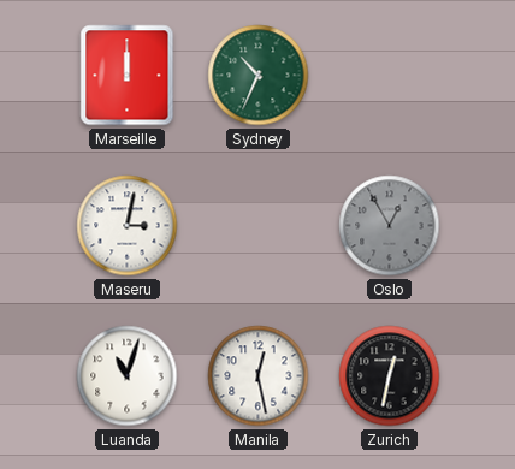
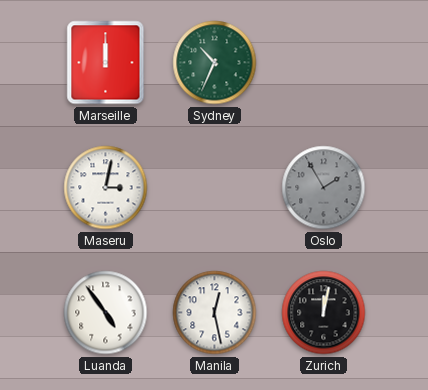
Oslo: 12:55 -> 1:55
Luanda: 11:03 -> 4:54
Zurich: 12:32 -> 12:02
